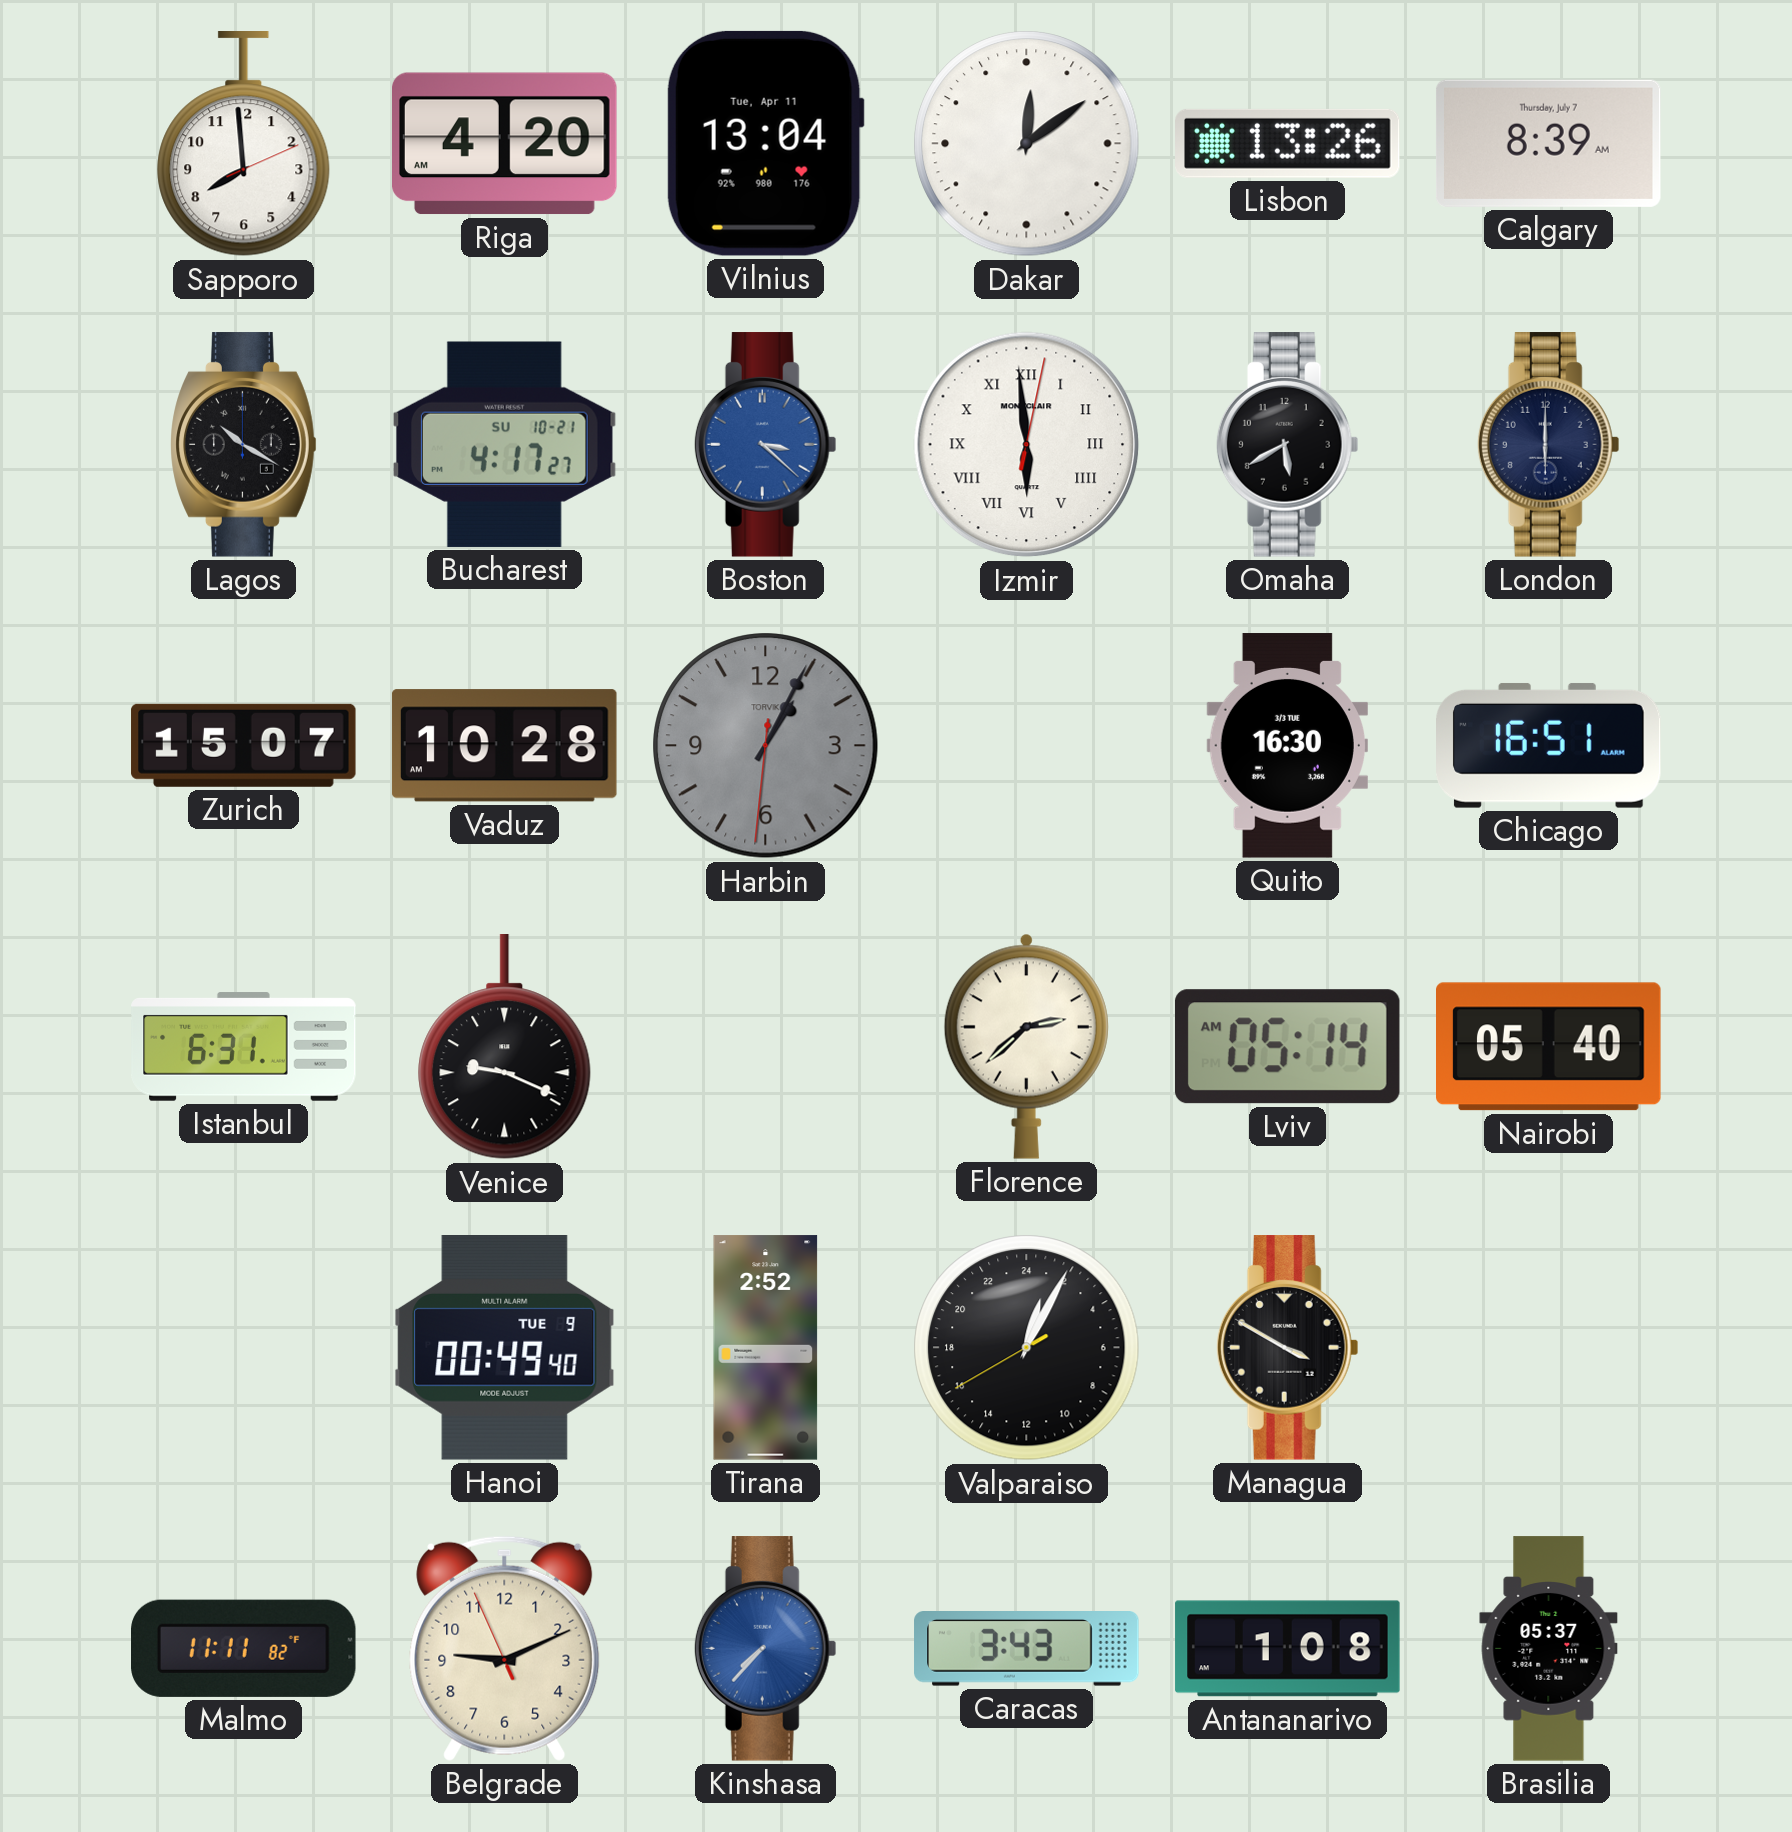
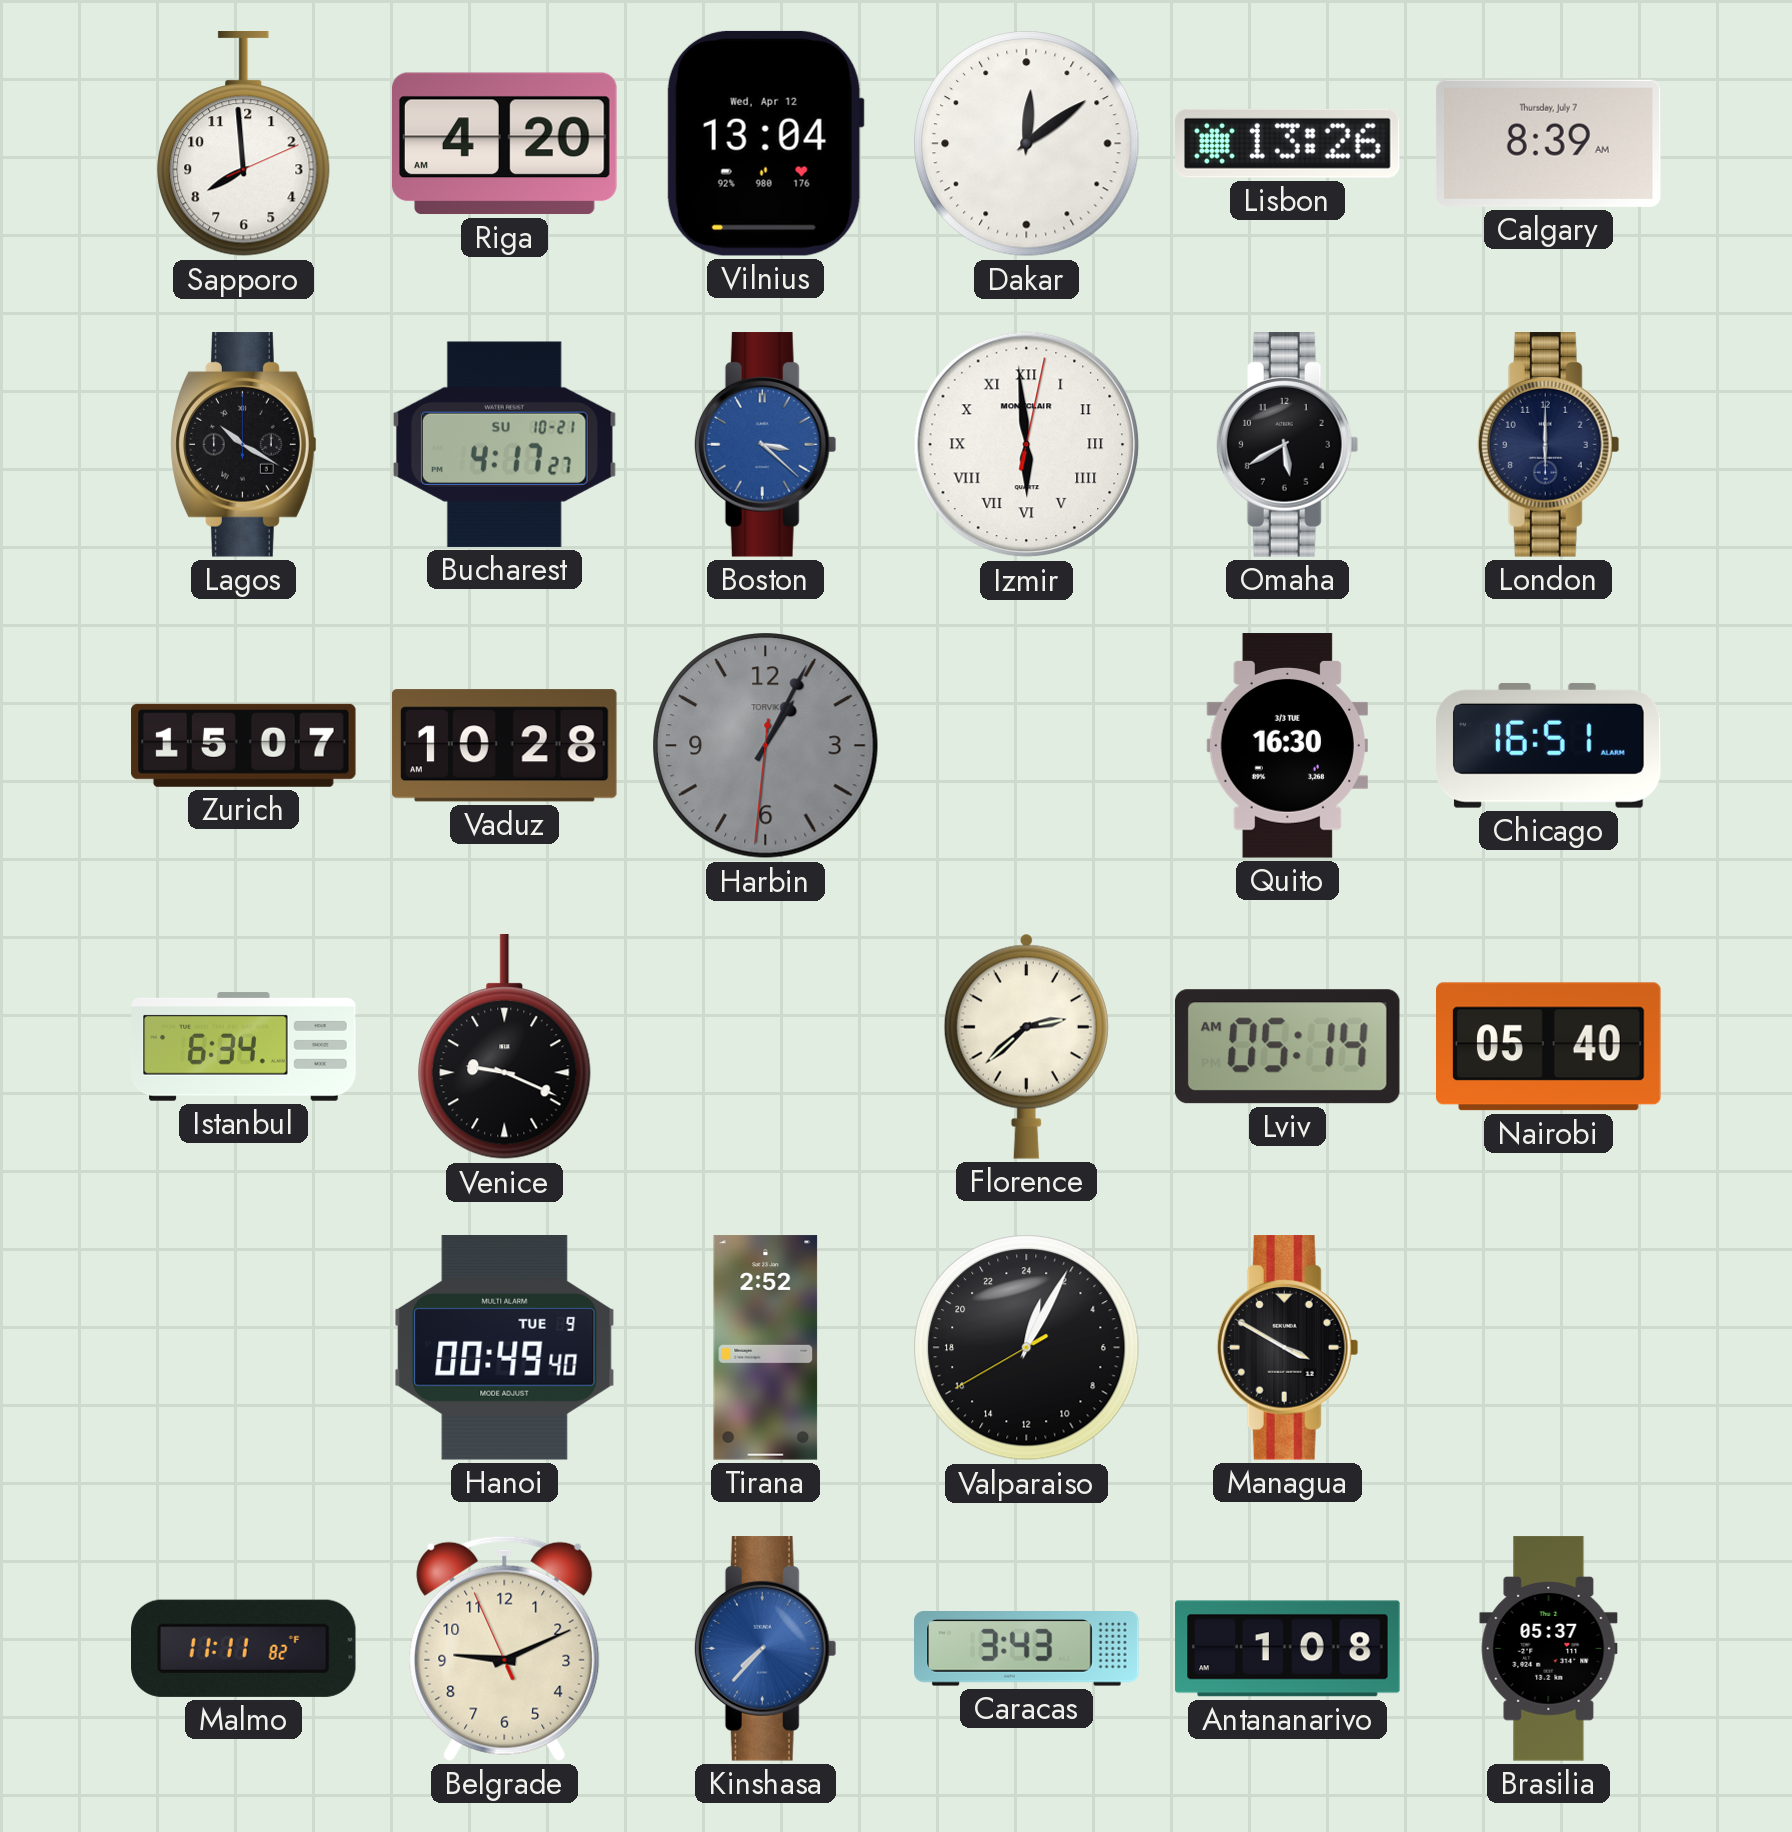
Vilnius date: Tue, Apr 11 -> Wed, Apr 12
Istanbul: 6:31 -> 6:34
